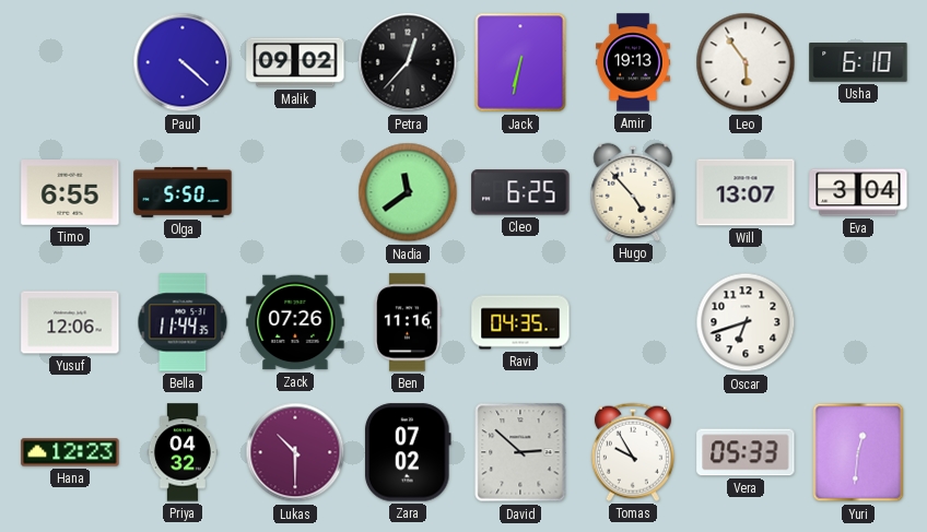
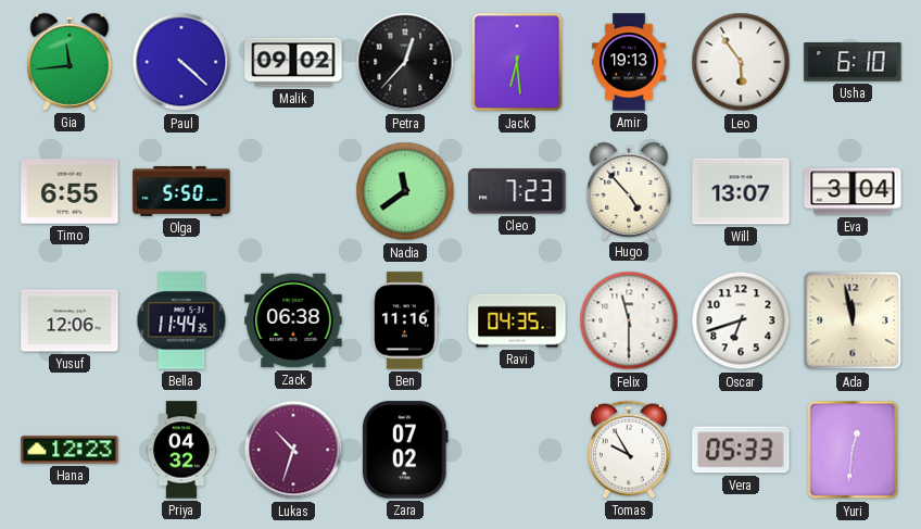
Gia: none -> 11:44
Jack: 6:32 -> 6:29
Cleo: 6:25 -> 7:23
Zack: 07:26 -> 06:38
Felix: none -> 11:30
Ada: none -> 11:58
Lukas: 10:30 -> 10:33
David: 2:52 -> none
